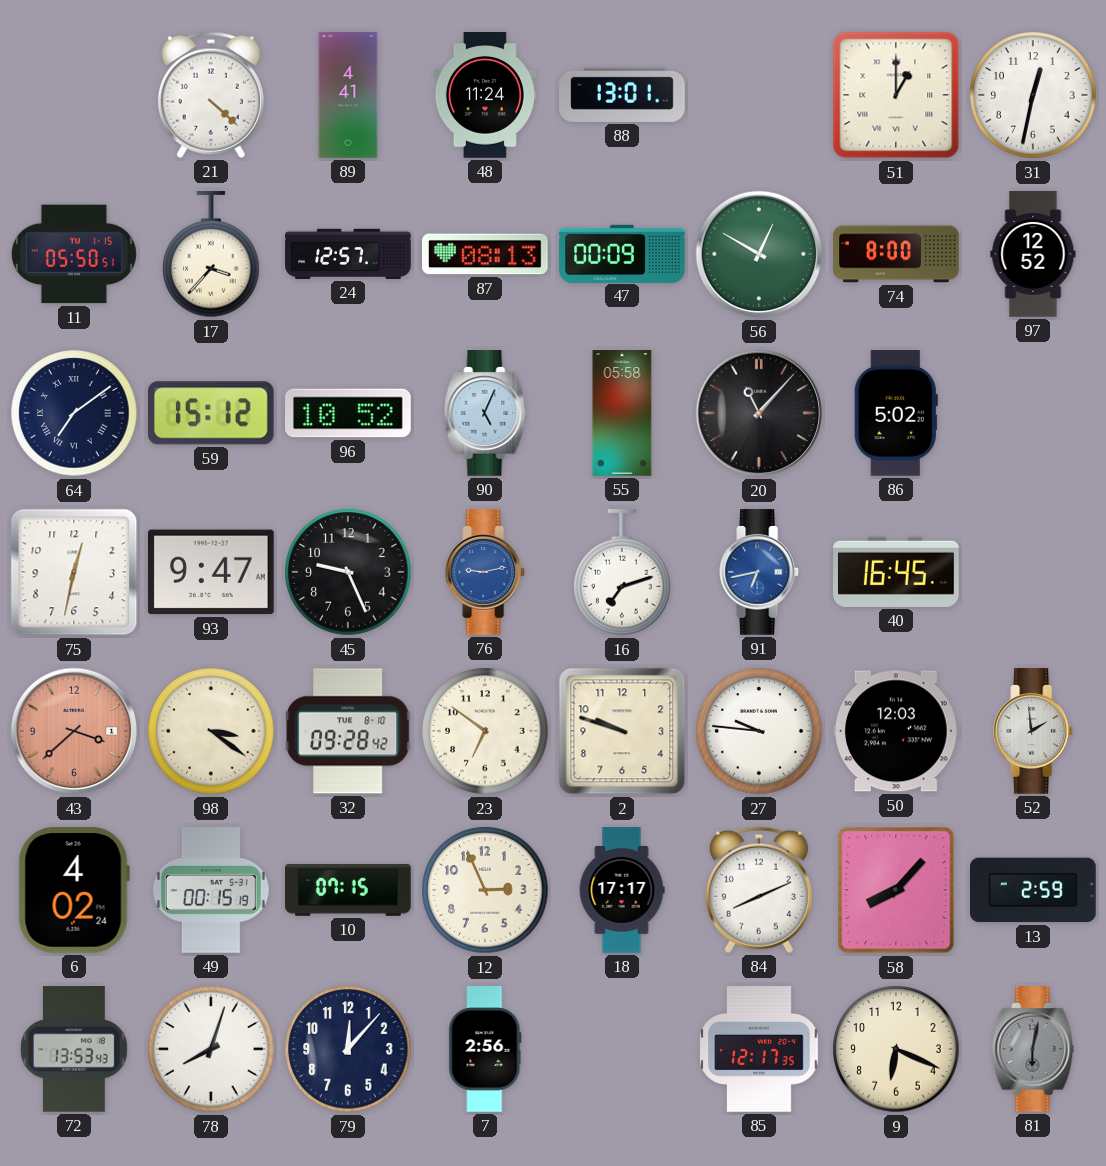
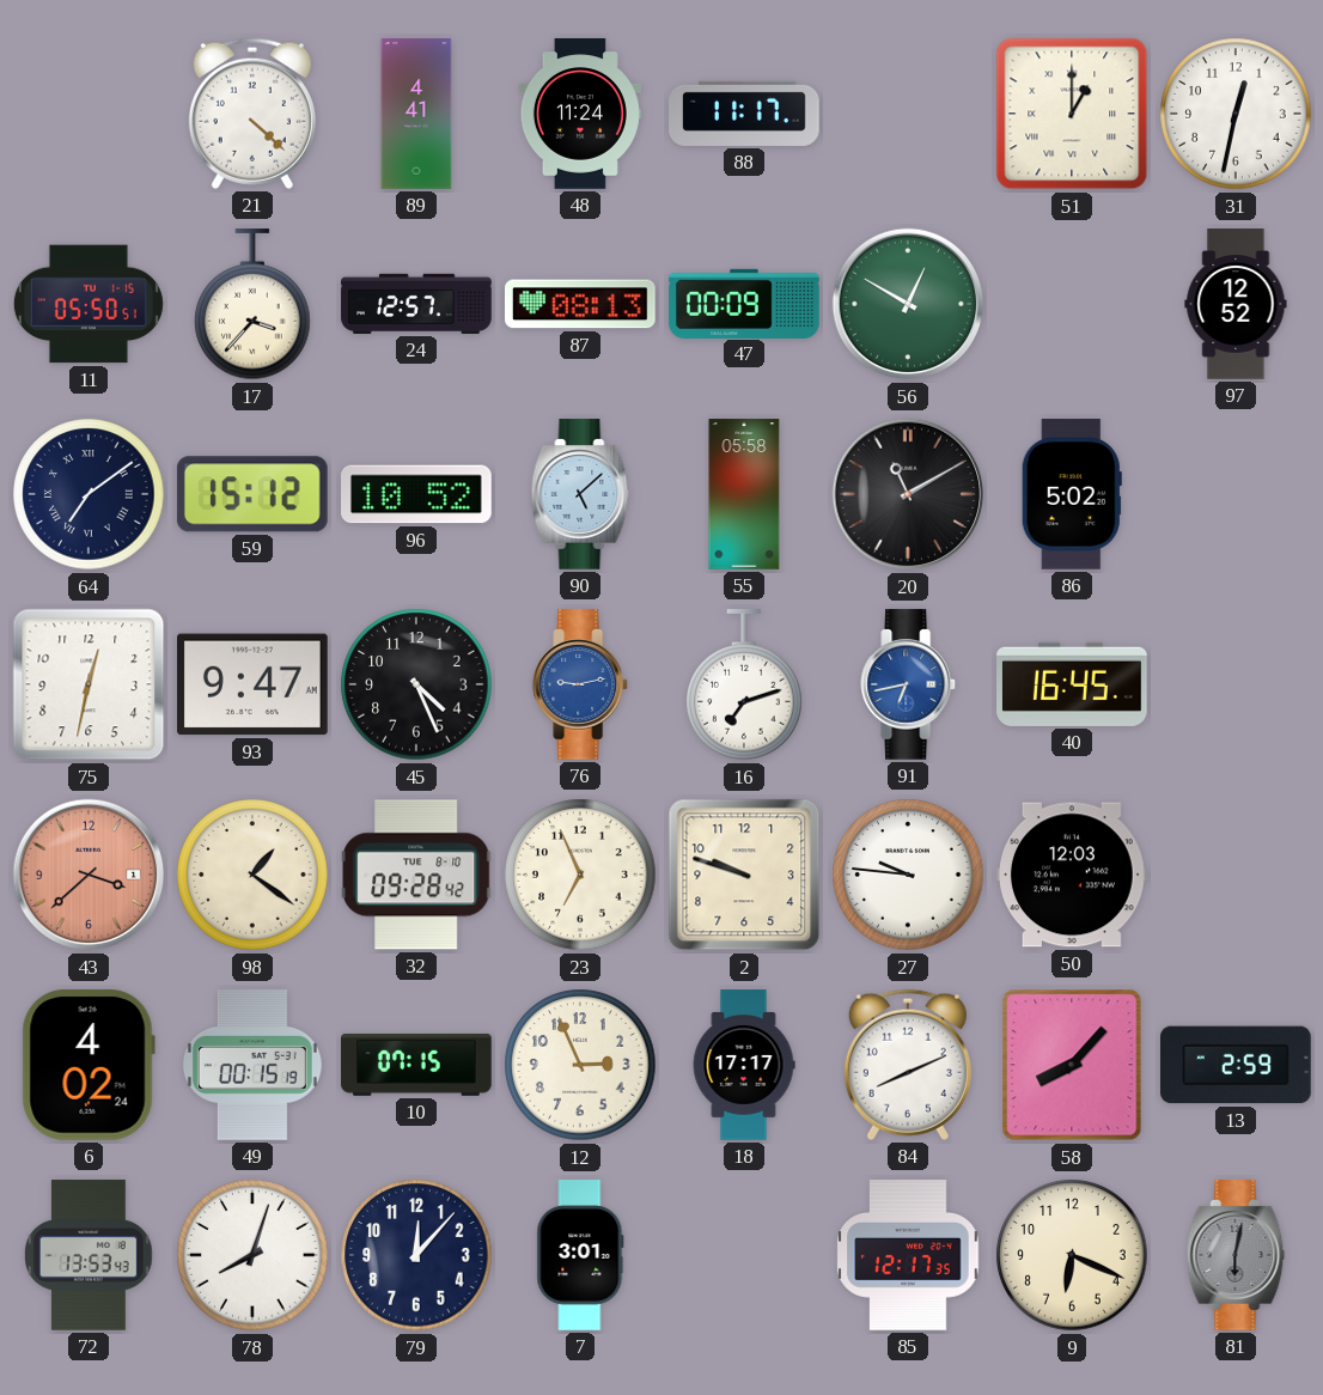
88: 13:01 -> 11:17
74: 8:00 -> none
90: 5:04 -> 5:08
20: 11:07 -> 11:10
45: 9:26 -> 4:26
98: 3:21 -> 1:21
23: 6:51 -> 6:56
52: 1:59 -> none
7: 2:56 -> 3:01
